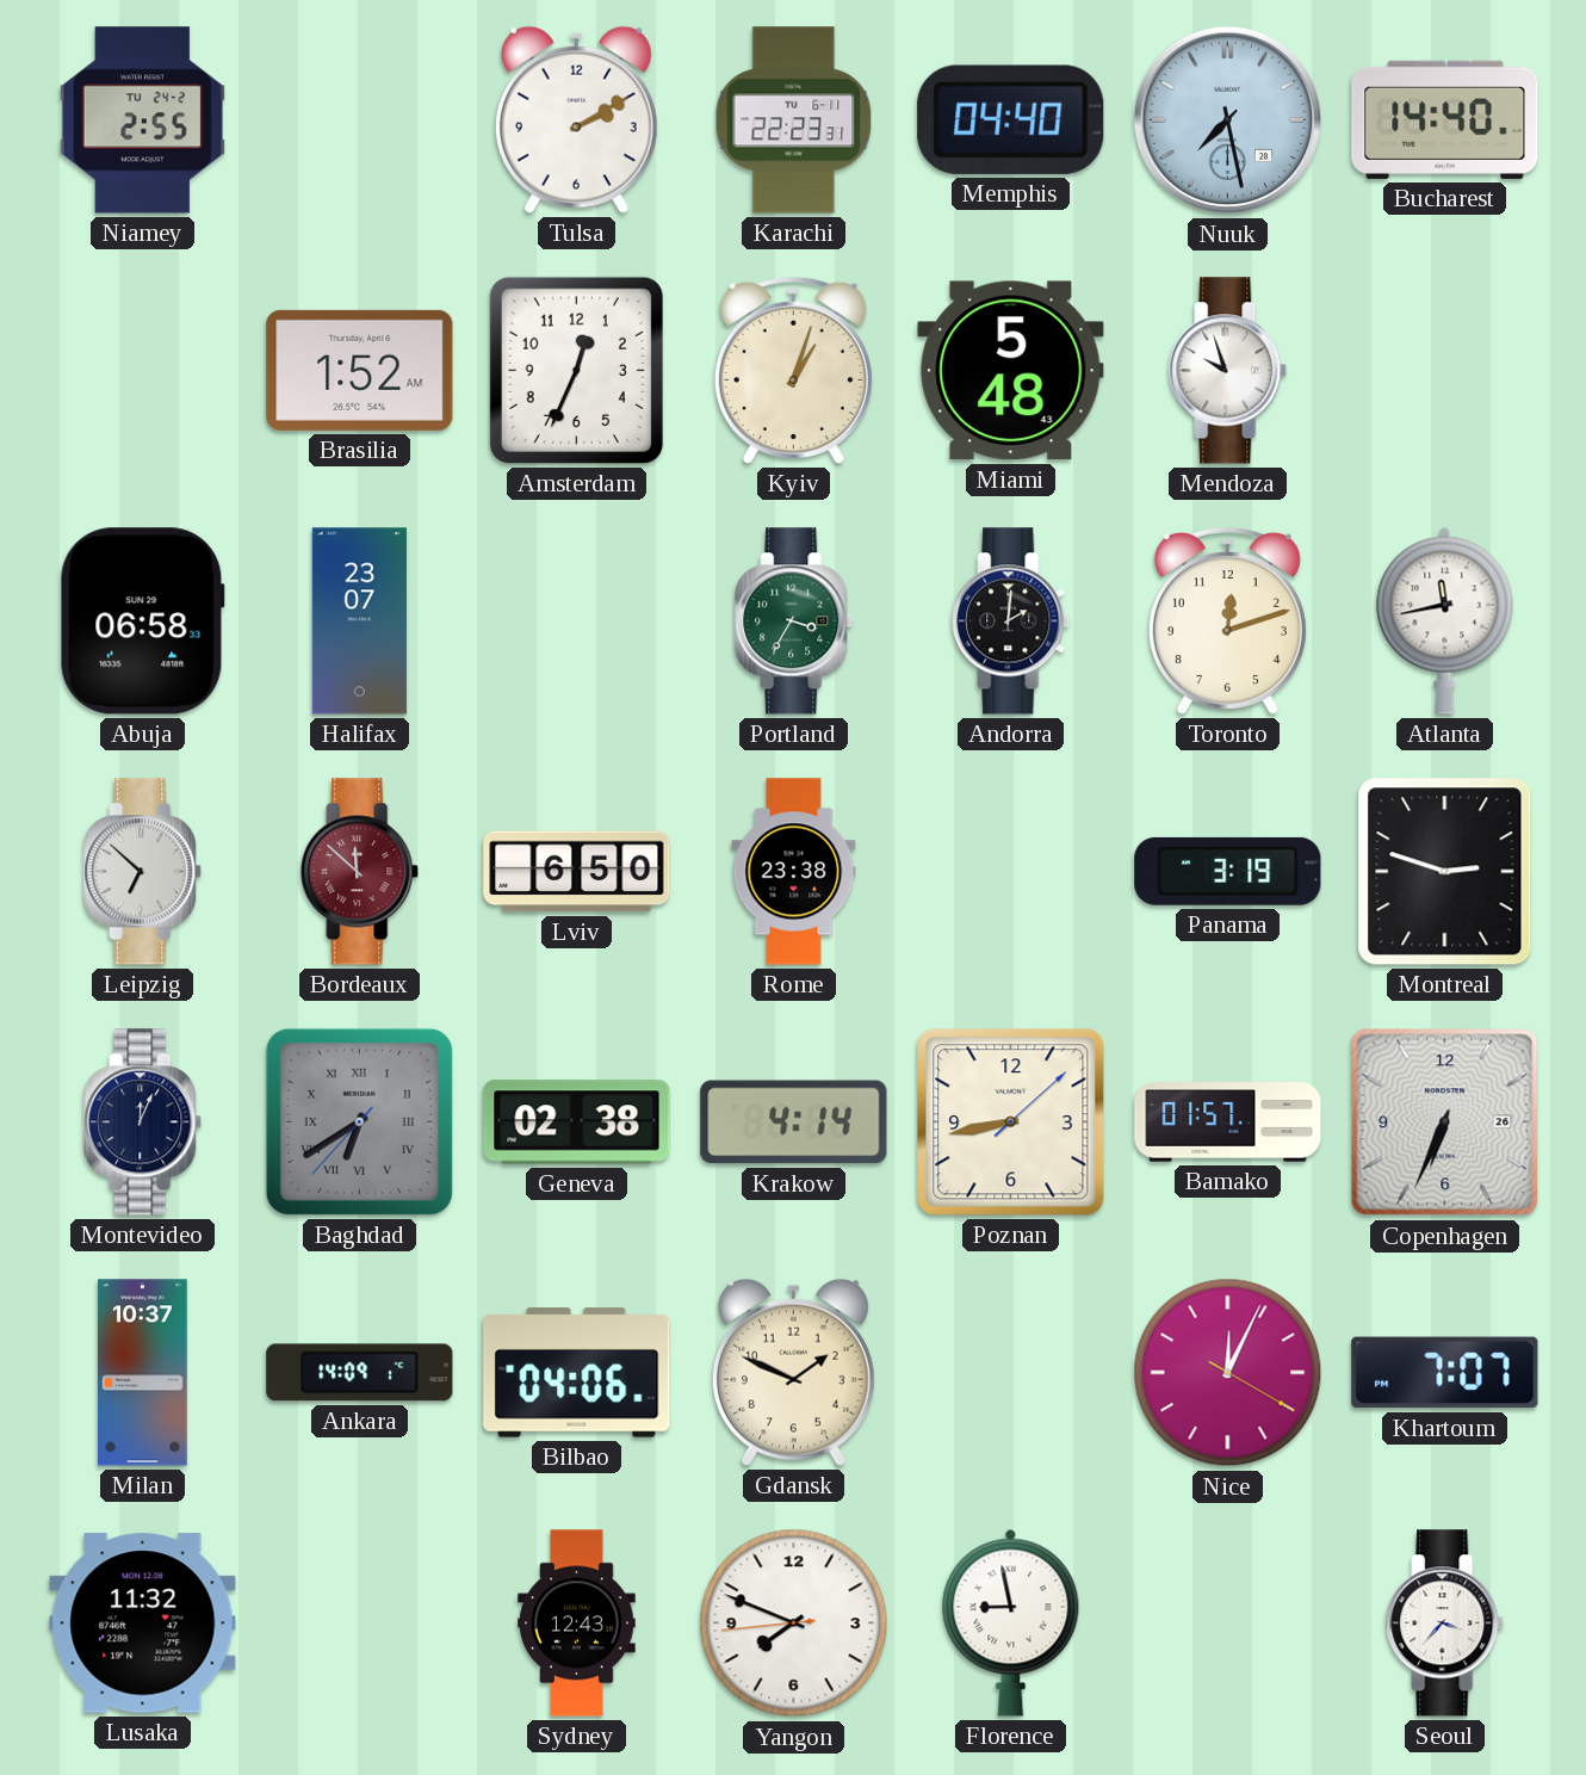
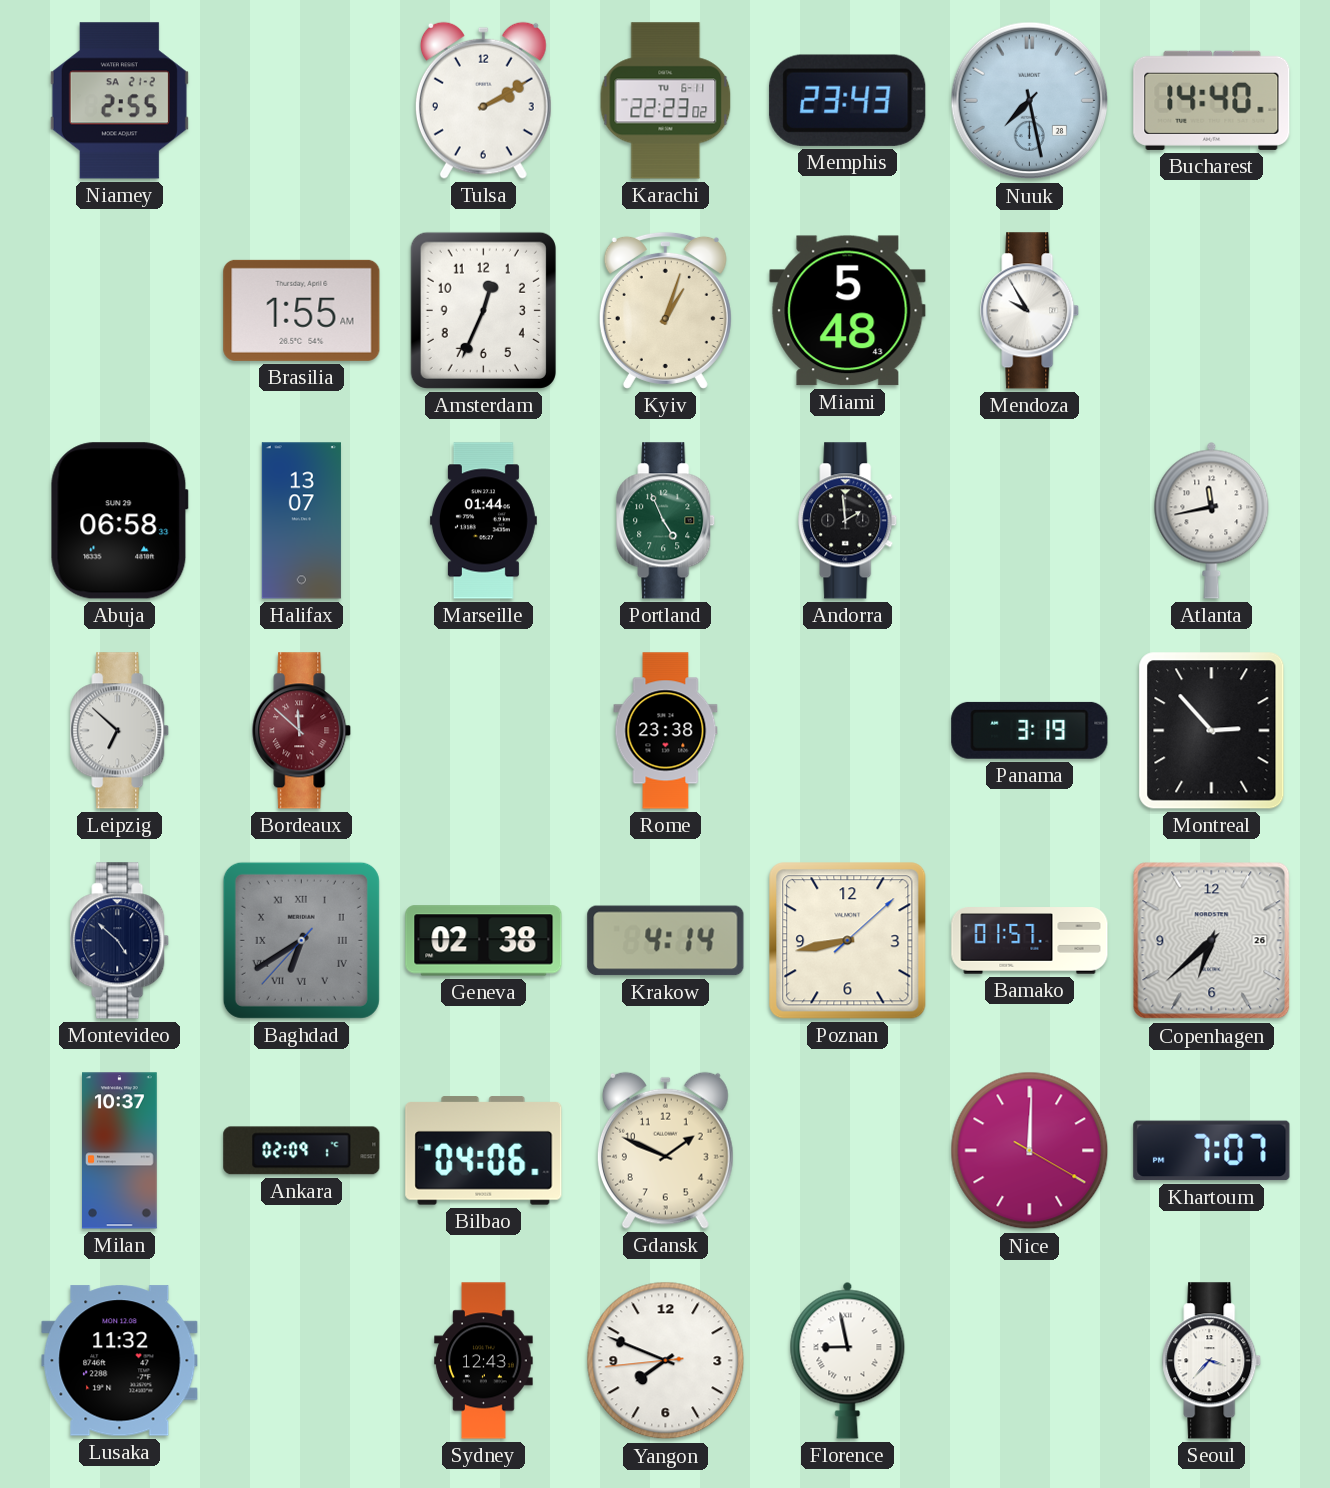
Niamey date: TU 24-2 -> SA 21-2
Karachi: 22:23:31 -> 22:23:02
Memphis: 04:40 -> 23:43
Brasilia: 1:52 -> 1:55
Mendoza: 9:57 -> 9:55
Halifax: 23:07 -> 13:07
Marseille: none -> 01:44
Portland: 3:35 -> 4:56
Andorra: 2:01 -> 1:59
Toronto: 12:12 -> none
Lviv: 6:50 -> none
Montreal: 2:48 -> 2:53
Montevideo: 12:04 -> 4:52
Copenhagen: 6:34 -> 6:38
Ankara: 14:09 -> 02:09
Nice: 12:04 -> 12:00
